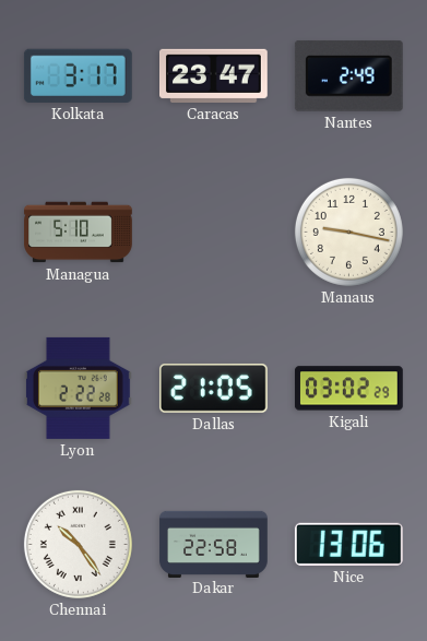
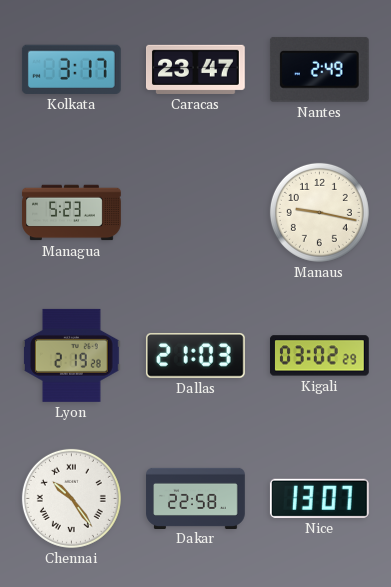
Managua: 5:10 -> 5:23
Lyon: 2:22 -> 2:19
Dallas: 21:05 -> 21:03
Nice: 13:06 -> 13:07
